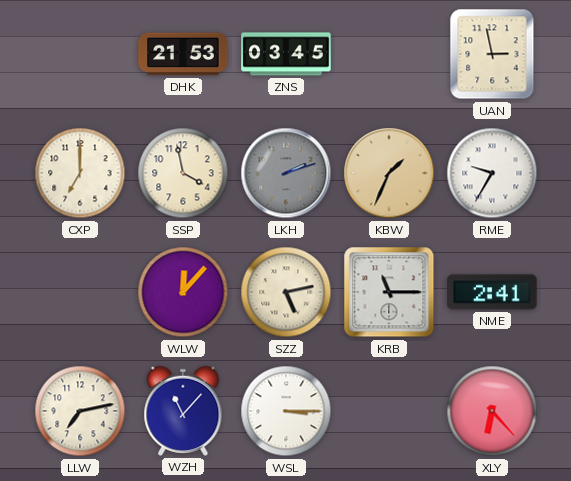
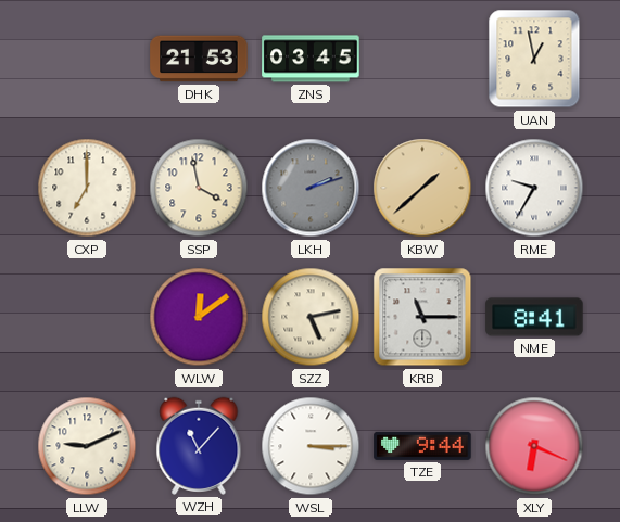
UAN: 2:58 -> 12:58
KBW: 1:34 -> 1:38
WLW: 12:07 -> 12:09
NME: 2:41 -> 8:41
LLW: 7:13 -> 9:11
TZE: none -> 9:44
XLY: 6:23 -> 6:19
